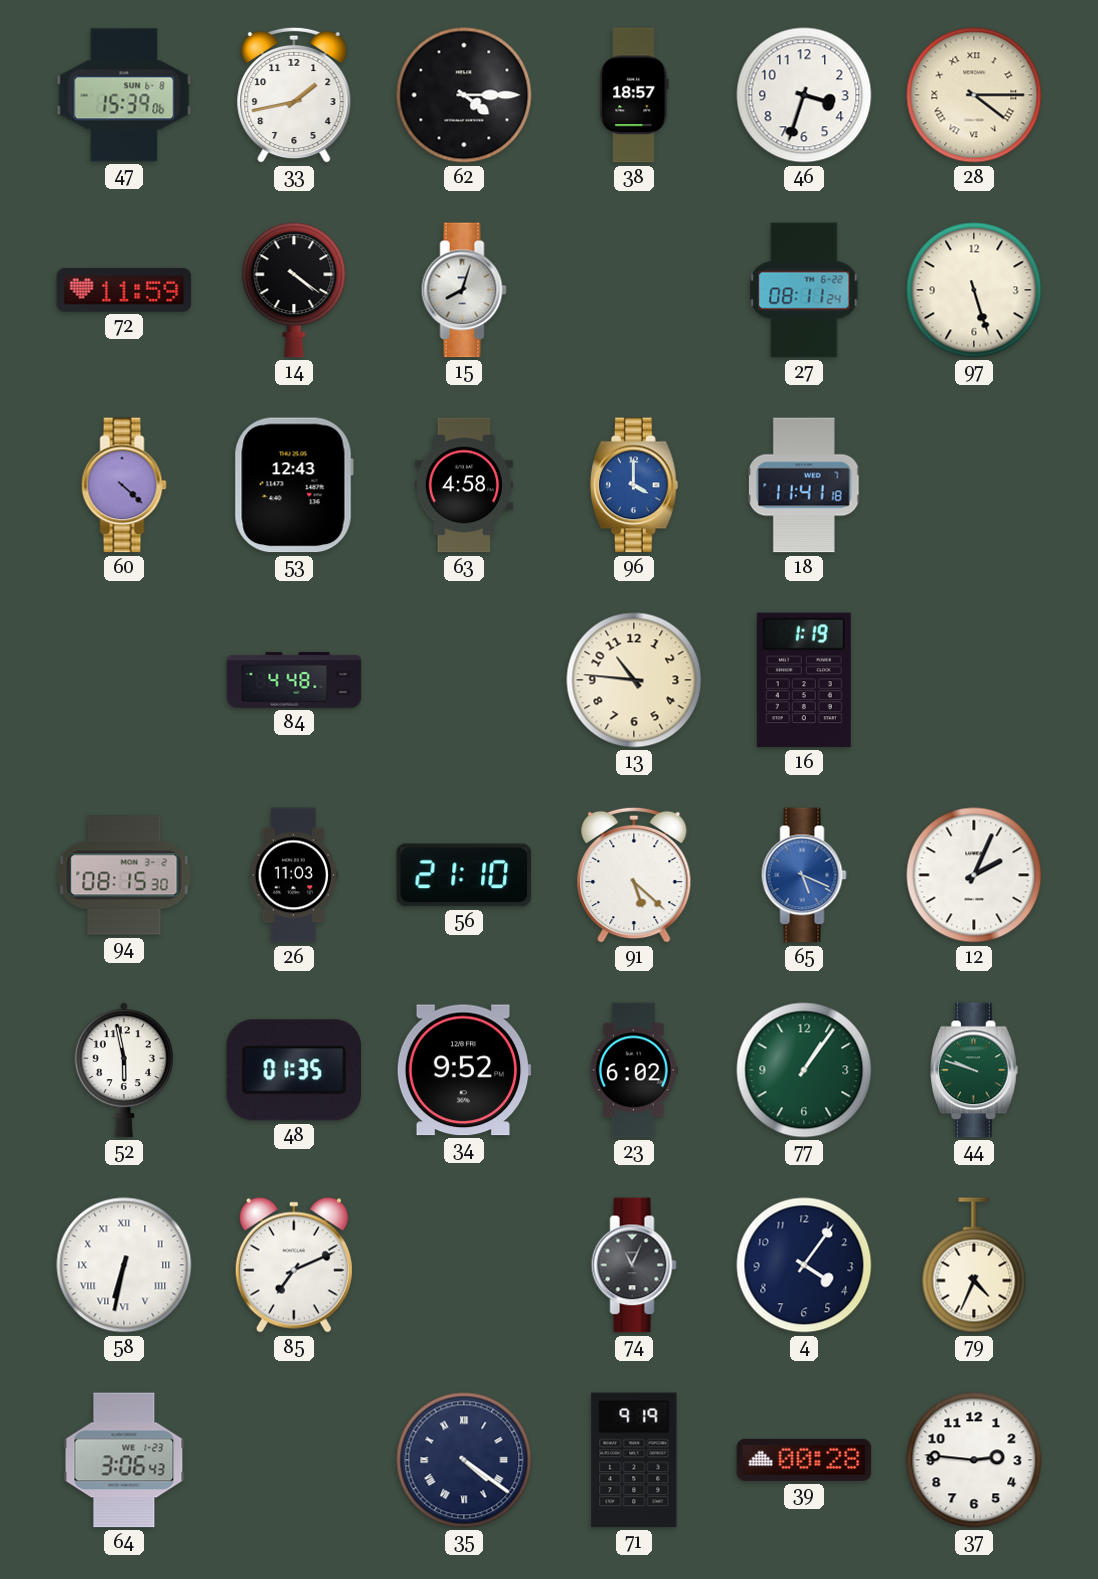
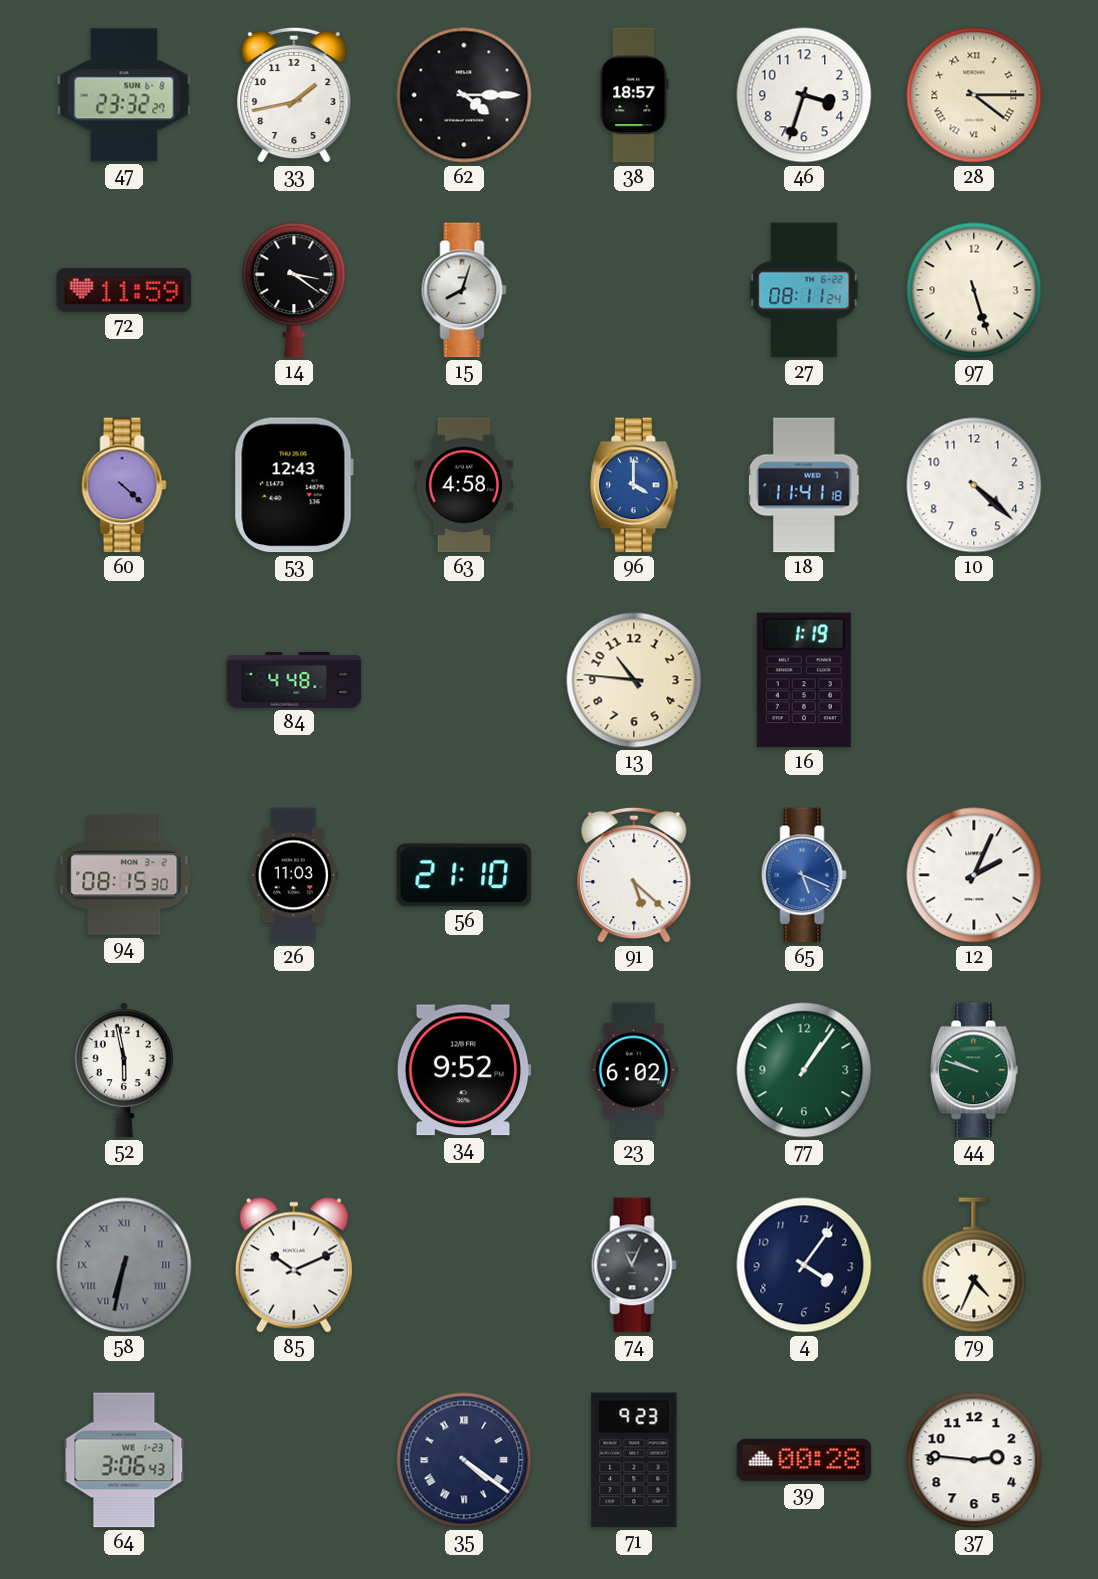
47: 15:39 -> 23:32
14: 4:21 -> 3:21
10: none -> 4:22
48: 01:35 -> none
58 dial: white -> grey
85: 7:11 -> 10:11
71: 9:19 -> 9:23
